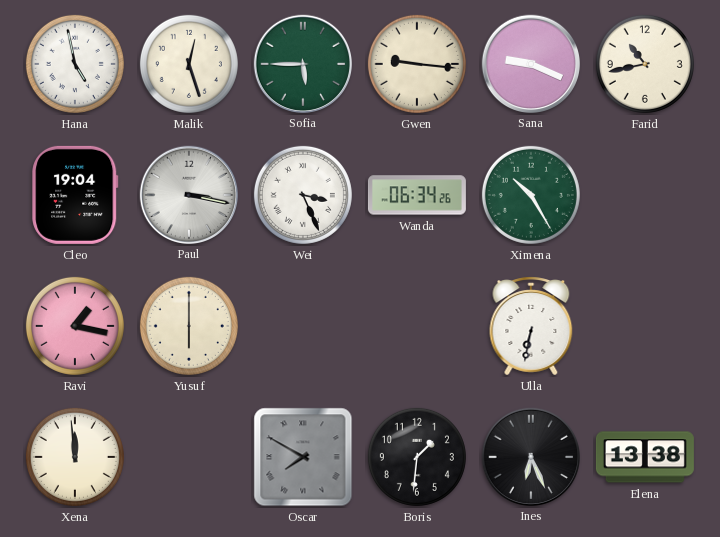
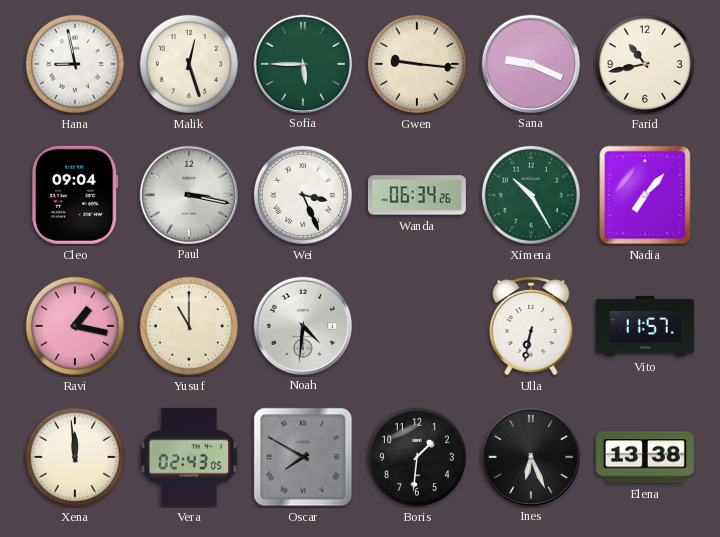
Hana: 4:58 -> 8:58
Cleo: 19:04 -> 09:04
Nadia: none -> 7:07
Yusuf: 6:00 -> 11:00
Noah: none -> 4:31
Vito: none -> 11:57
Vera: none -> 02:43
